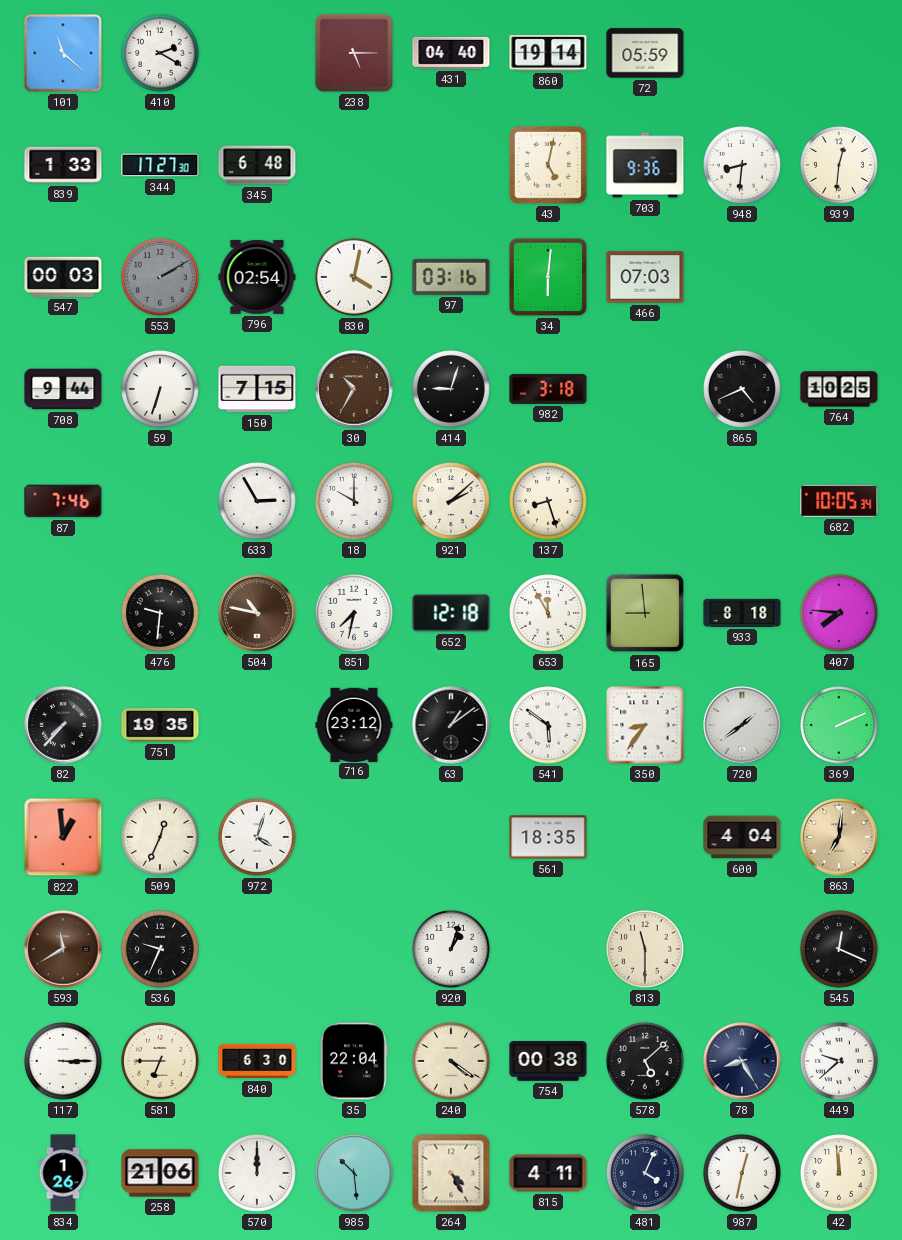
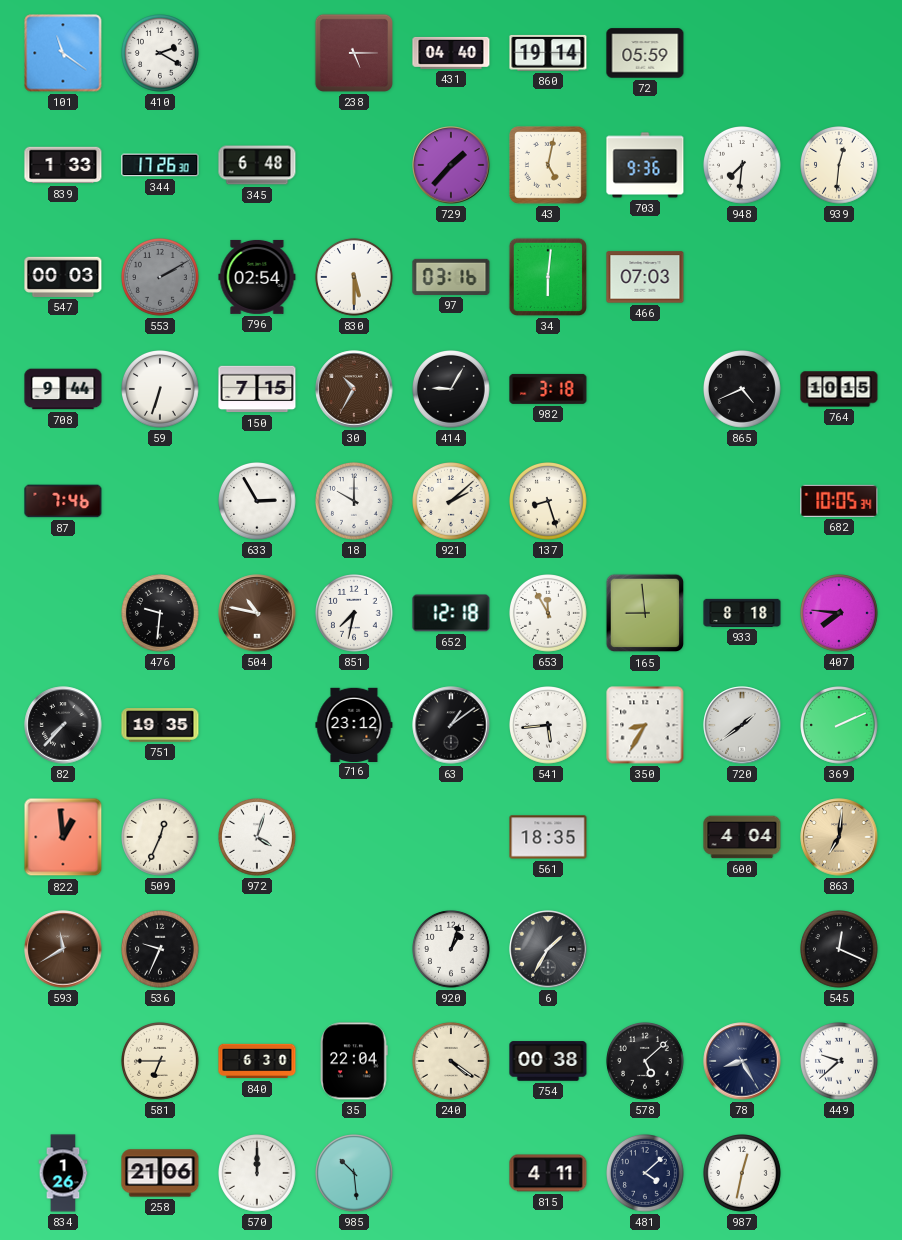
101: 11:22 -> 11:21
344: 17:27 -> 17:26
729: none -> 1:37
948: 8:31 -> 7:31
830: 4:02 -> 5:30
414: 9:03 -> 9:05
764: 10:25 -> 10:15
541: 5:51 -> 5:44
350: 8:36 -> 8:35
6: none -> 1:35
813: 11:30 -> none
117: 3:15 -> none
264: 4:25 -> none
481: 4:04 -> 4:08
42: 11:59 -> none
